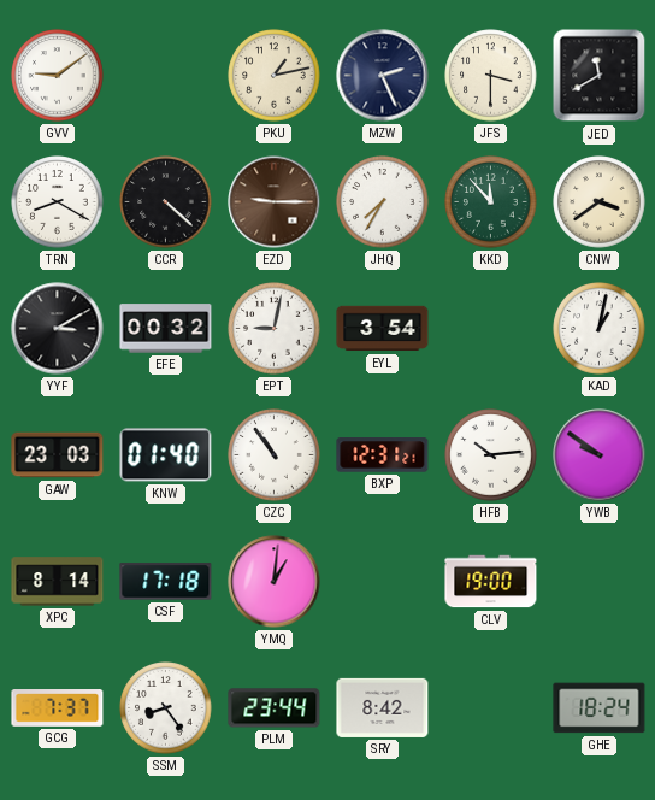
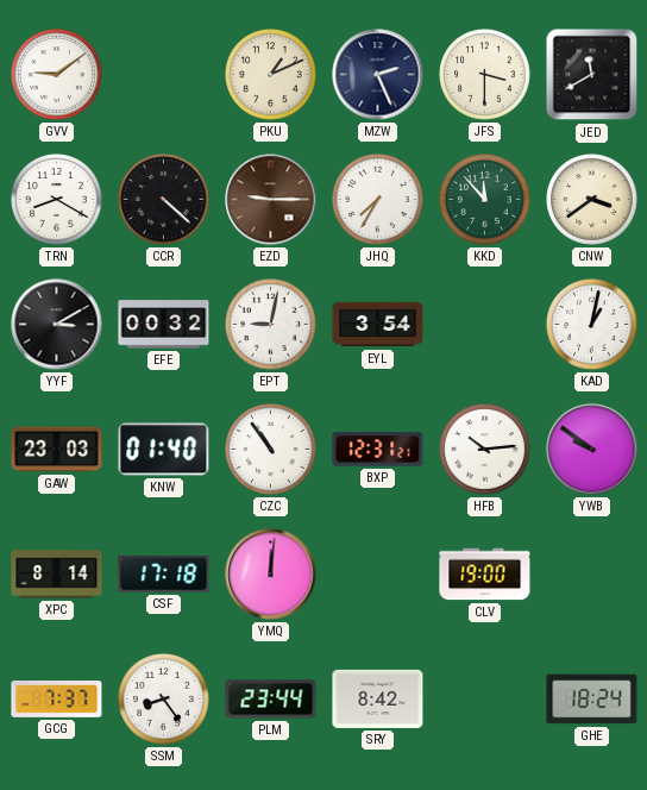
PKU: 1:13 -> 1:11
YMQ: 1:01 -> 12:01
